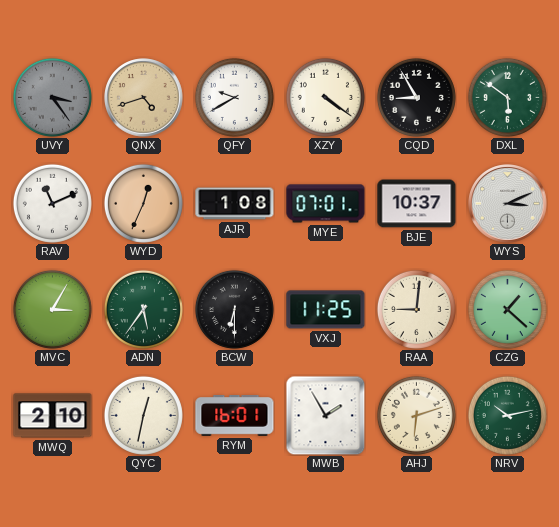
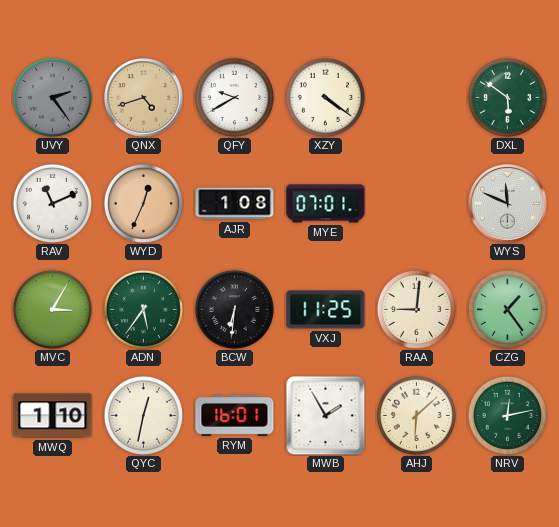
UVY: 3:24 -> 2:24
CQD: 8:55 -> none
BJE: 10:37 -> none
WYS: 3:11 -> 11:49
BCW: 6:30 -> 6:31
CZG: 1:22 -> 1:24
MWQ: 2:10 -> 1:10
AHJ: 6:12 -> 6:08
NRV: 10:13 -> 12:13
